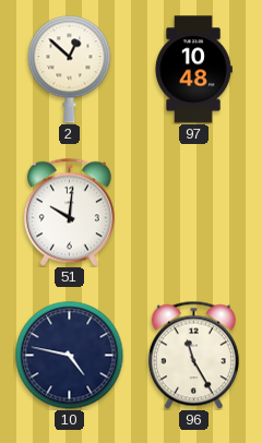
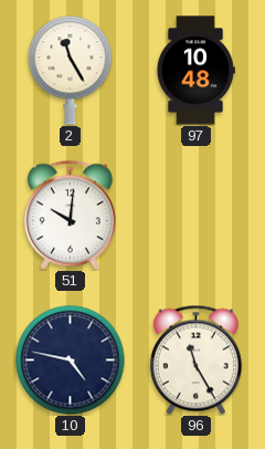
2: 12:52 -> 11:25
